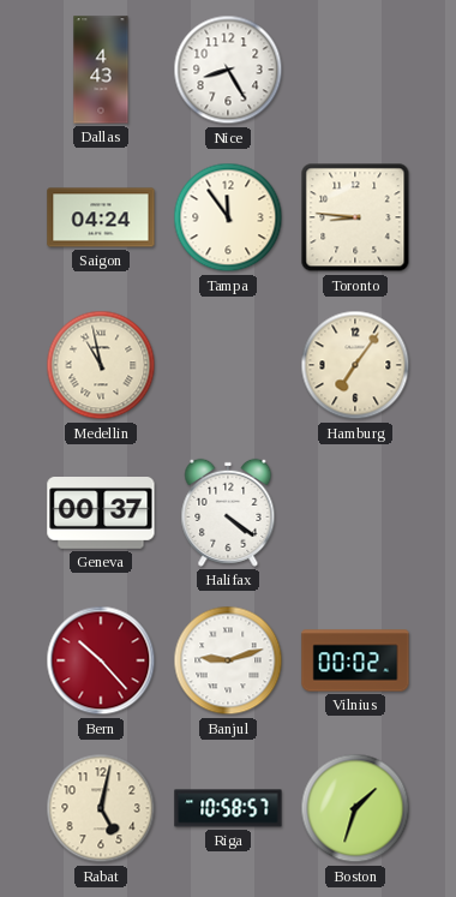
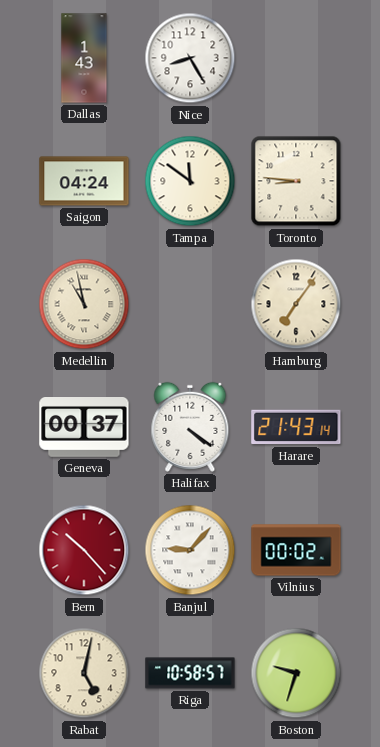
Dallas: 4:43 -> 1:43
Tampa: 11:54 -> 11:51
Harare: none -> 21:43
Banjul: 9:12 -> 9:07
Boston: 1:33 -> 9:33
